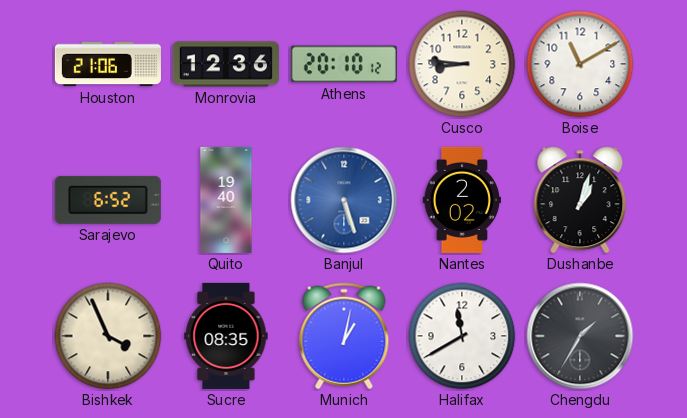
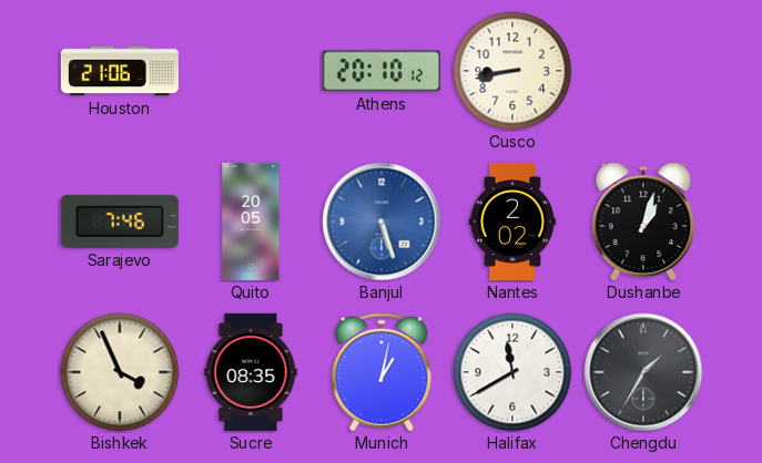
Monrovia: 12:36 -> none
Cusco: 8:46 -> 8:43
Boise: 11:10 -> none
Sarajevo: 6:52 -> 7:46
Quito: 19:40 -> 20:05
